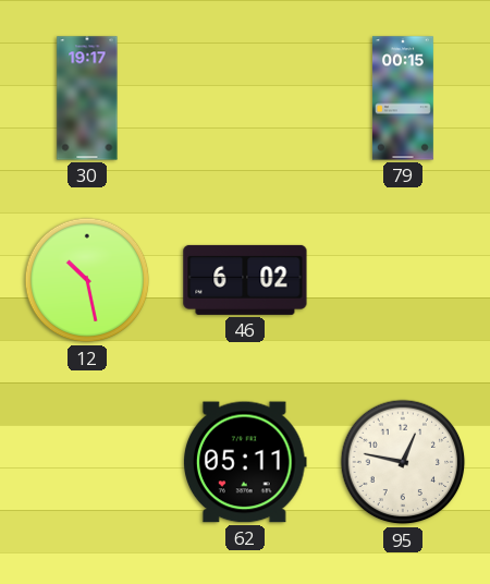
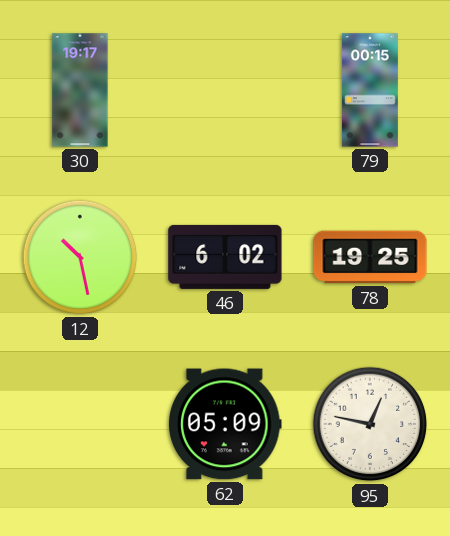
78: none -> 19:25
62: 05:11 -> 05:09
